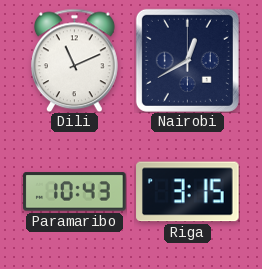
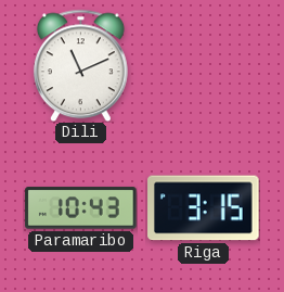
Nairobi: 12:40 -> none
